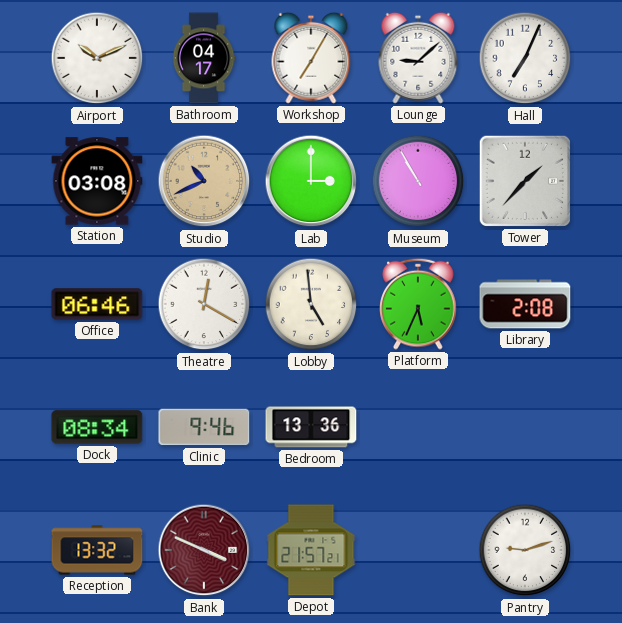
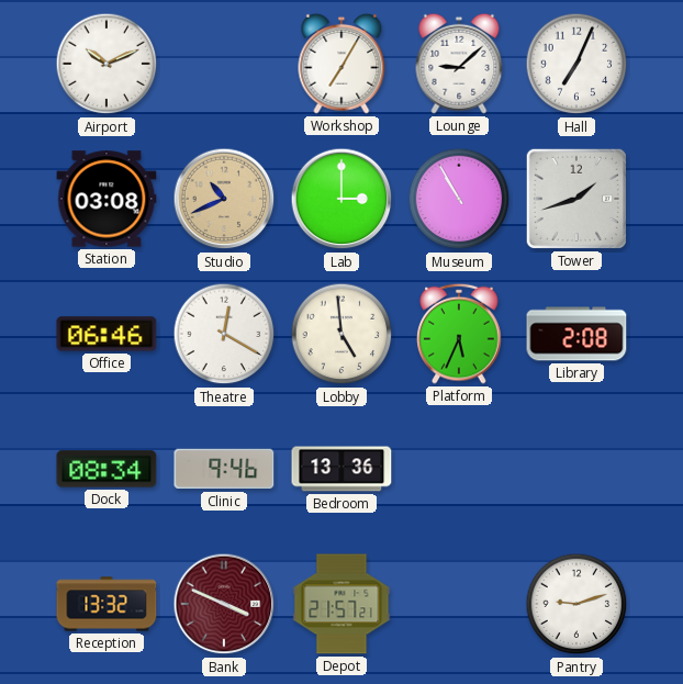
Bathroom: 04:17 -> none
Tower: 1:37 -> 1:42
